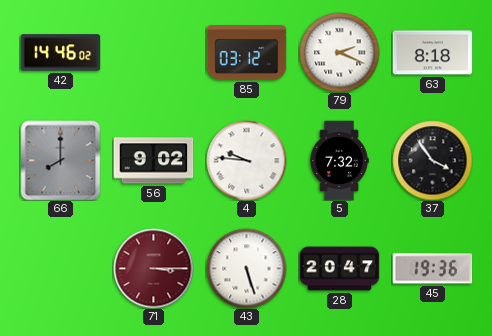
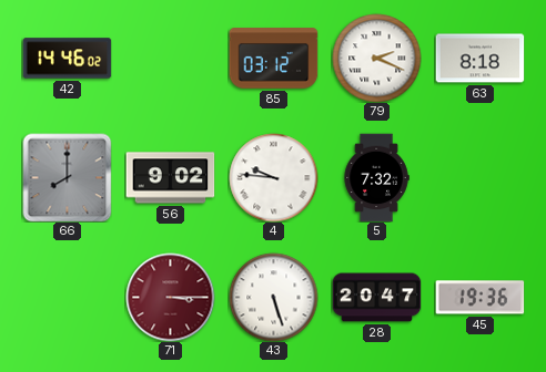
37: 3:54 -> none
